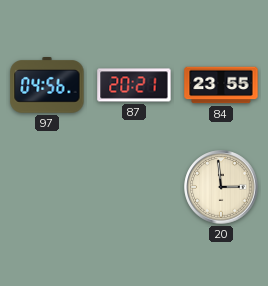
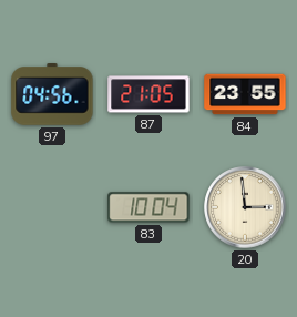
87: 20:21 -> 21:05
83: none -> 10:04
